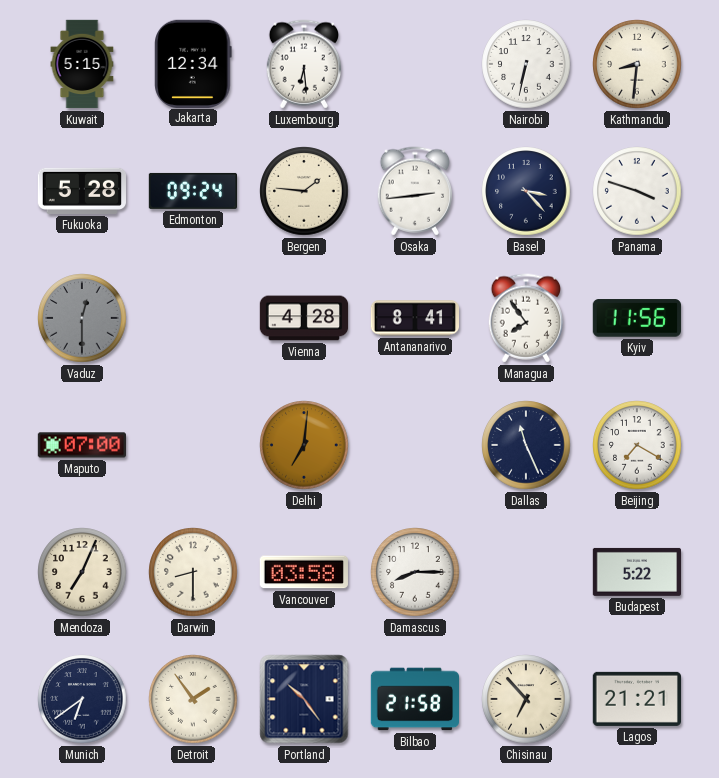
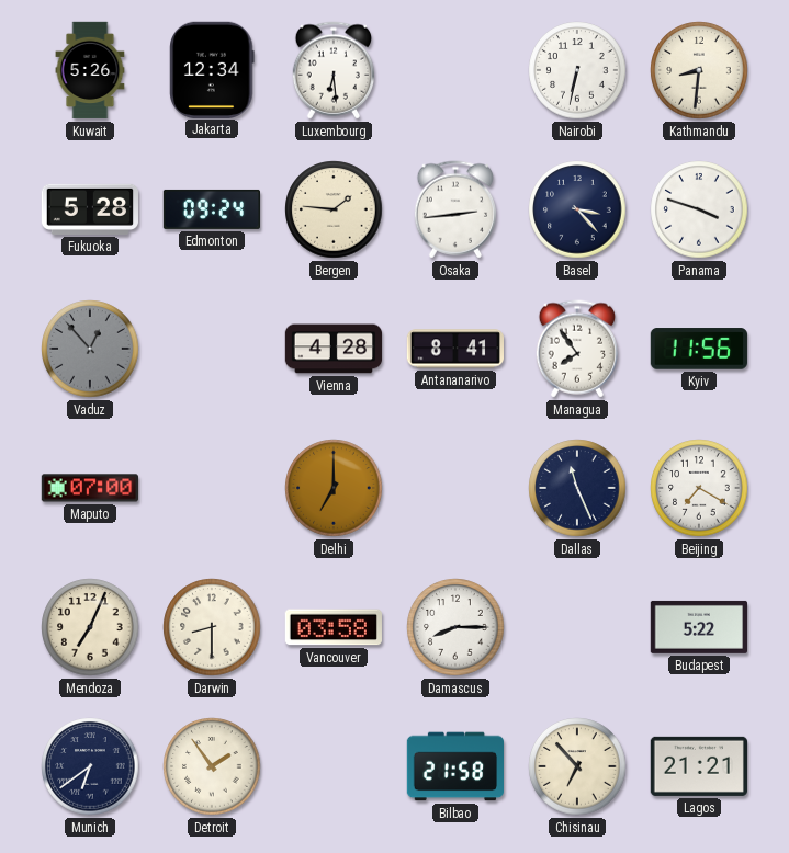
Kuwait: 5:15 -> 5:26
Vaduz: 12:30 -> 12:53
Delhi: 7:01 -> 7:00
Portland: 10:24 -> none
